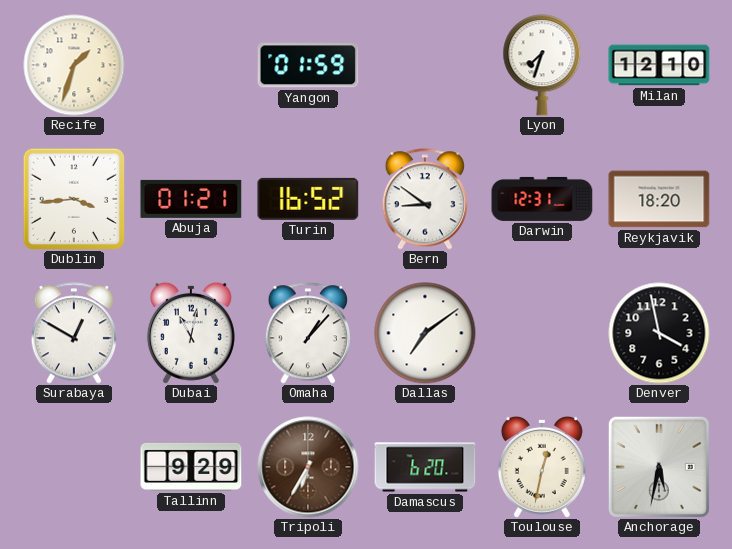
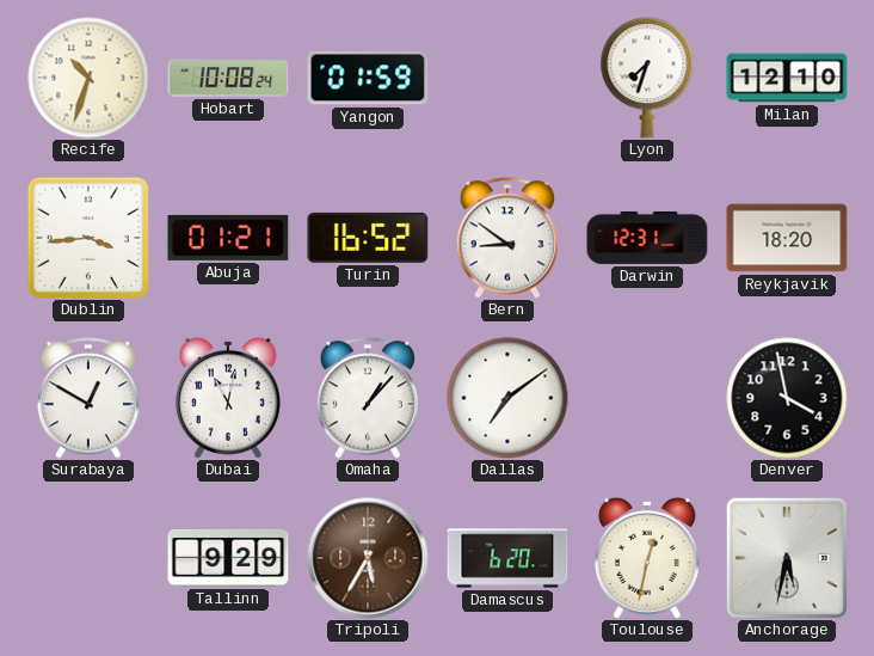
Recife: 1:33 -> 10:33
Hobart: none -> 10:08
Tripoli: 6:35 -> 5:35
